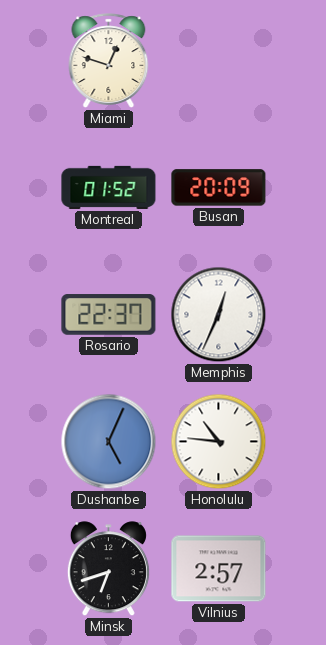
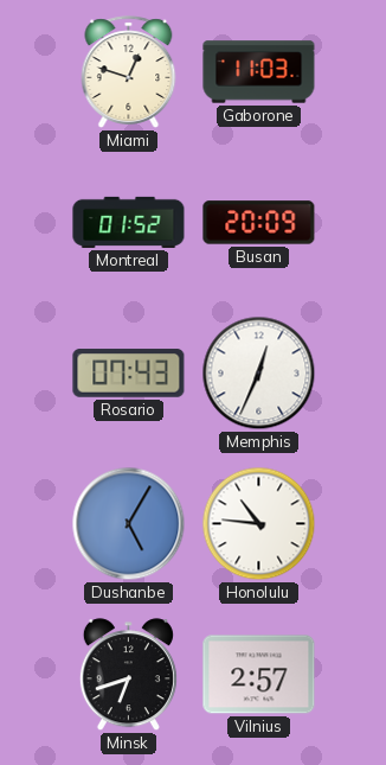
Gaborone: none -> 11:03
Rosario: 22:37 -> 07:43
Dushanbe: 5:04 -> 5:05
